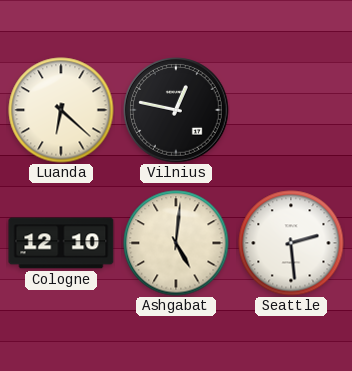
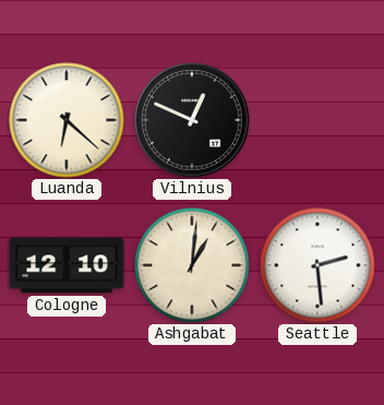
Vilnius: 12:47 -> 12:49
Ashgabat: 5:01 -> 1:01
